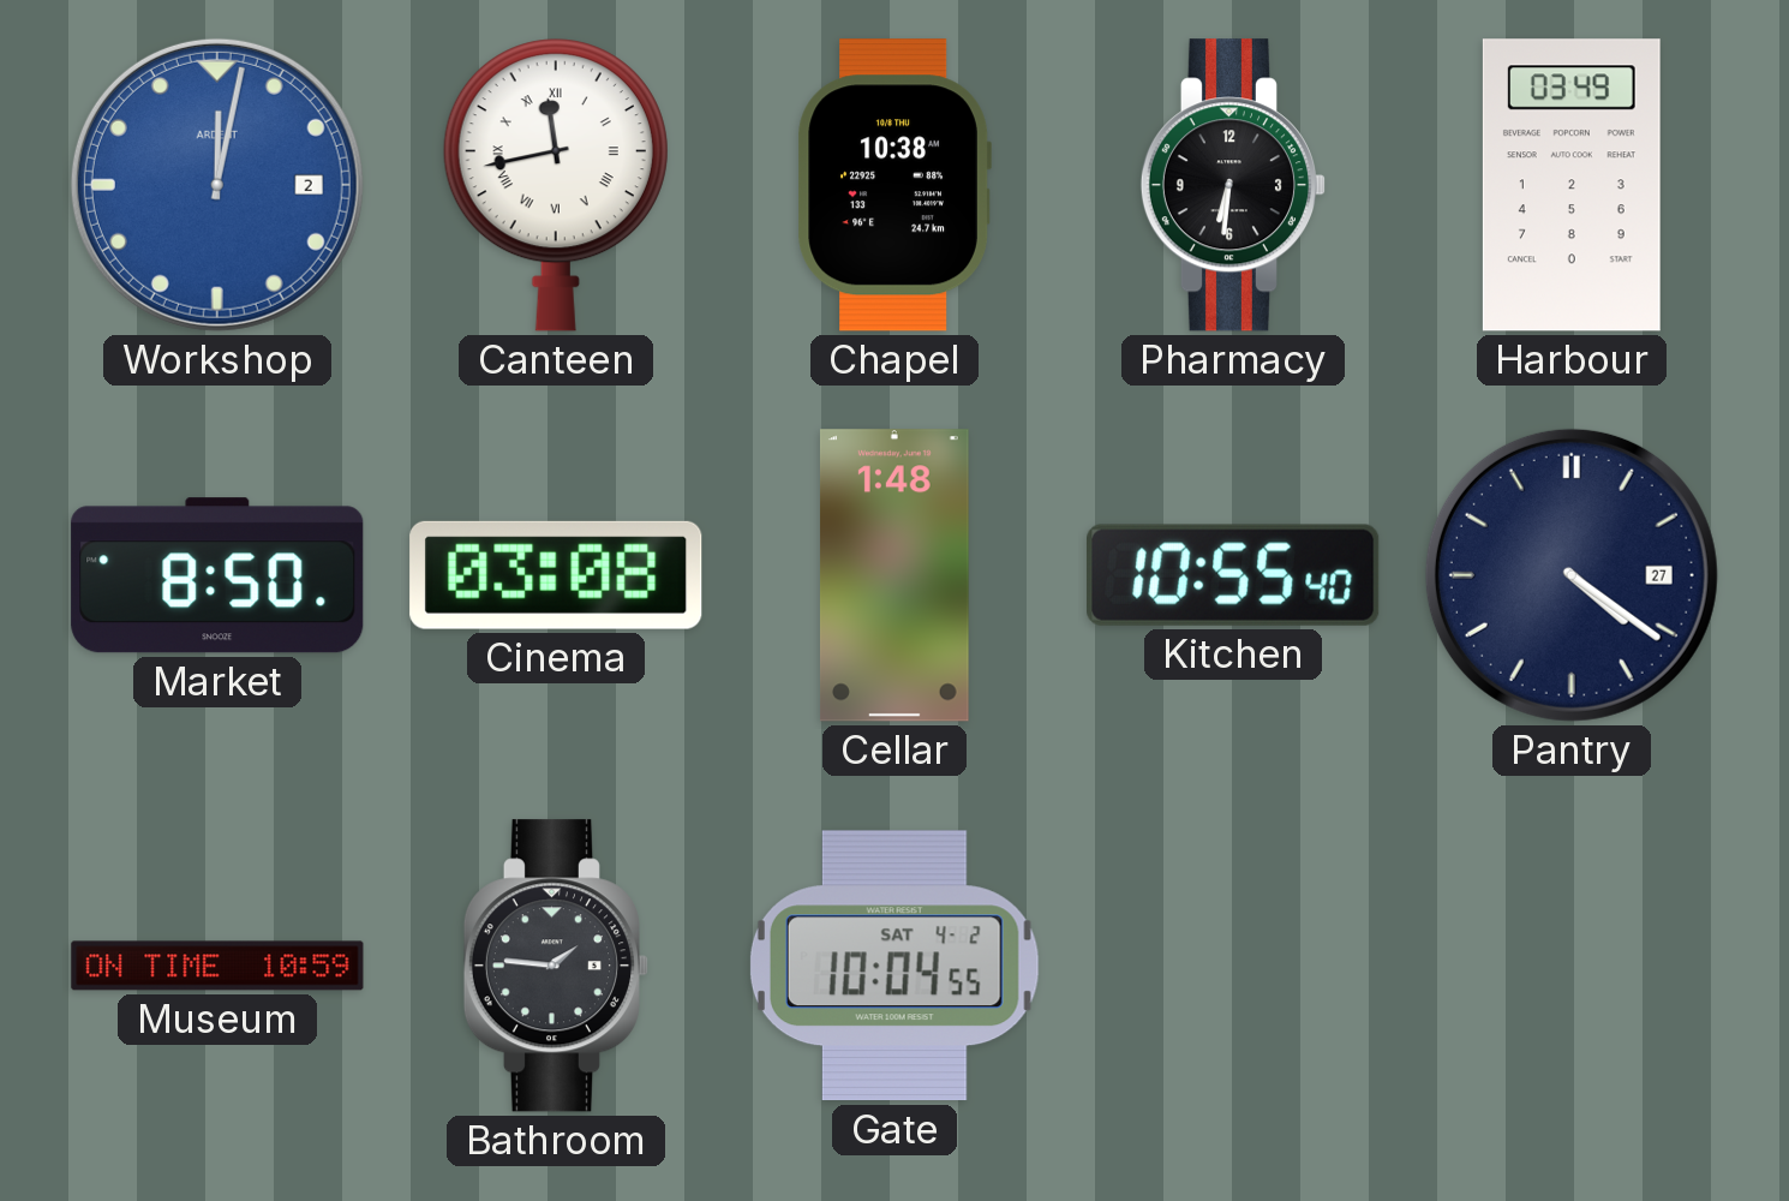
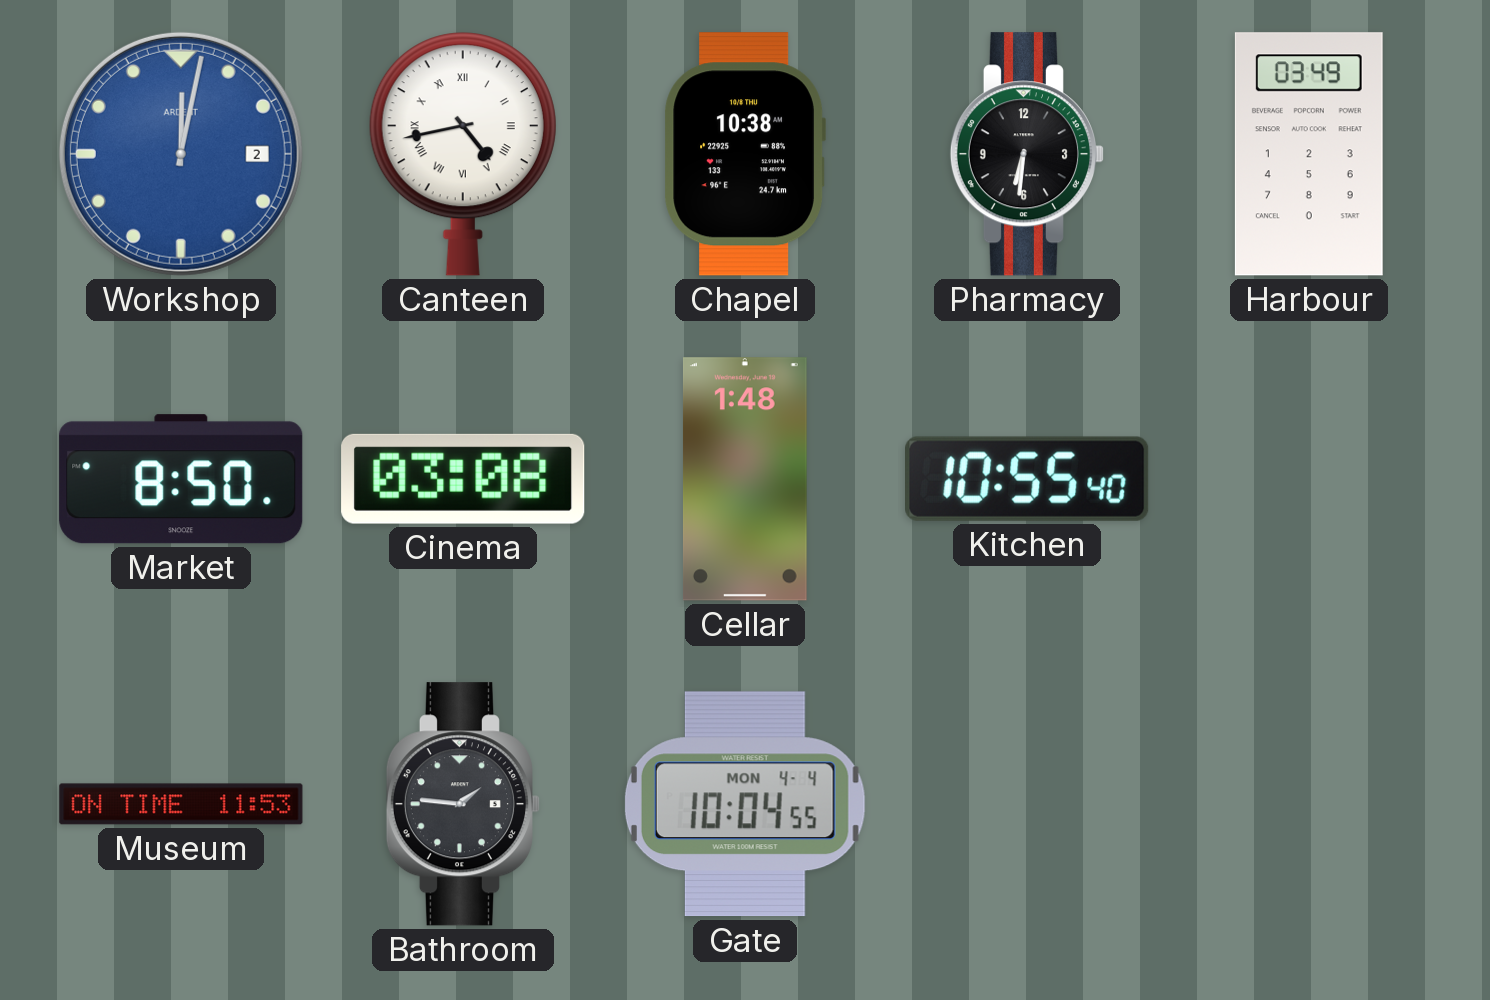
Canteen: 11:43 -> 4:43
Pantry: 4:21 -> none
Museum: 10:59 -> 11:53
Gate date: SAT 4-2 -> MON 4-4
